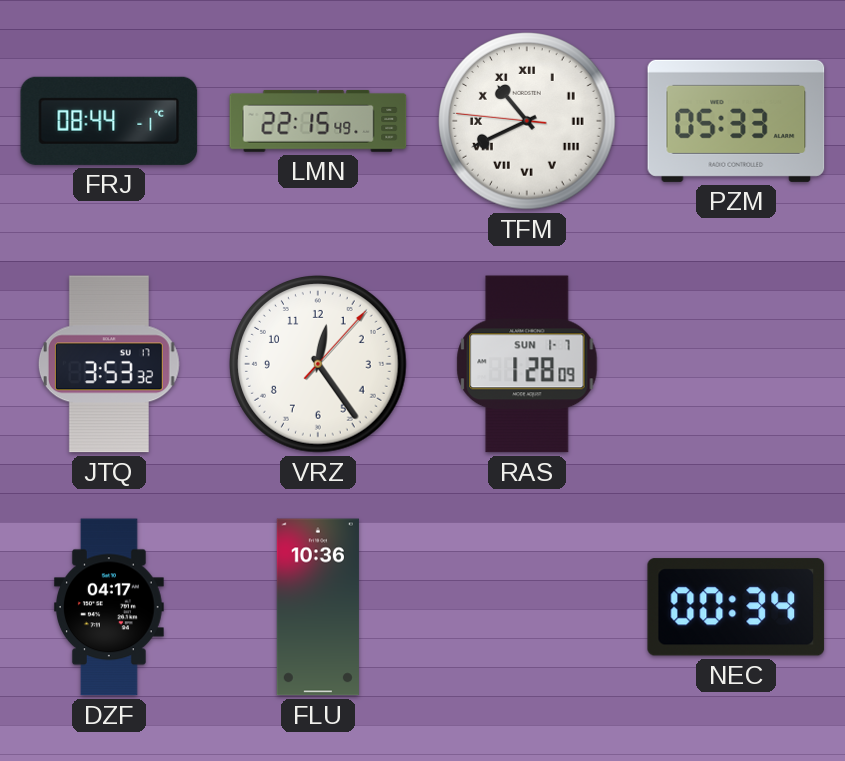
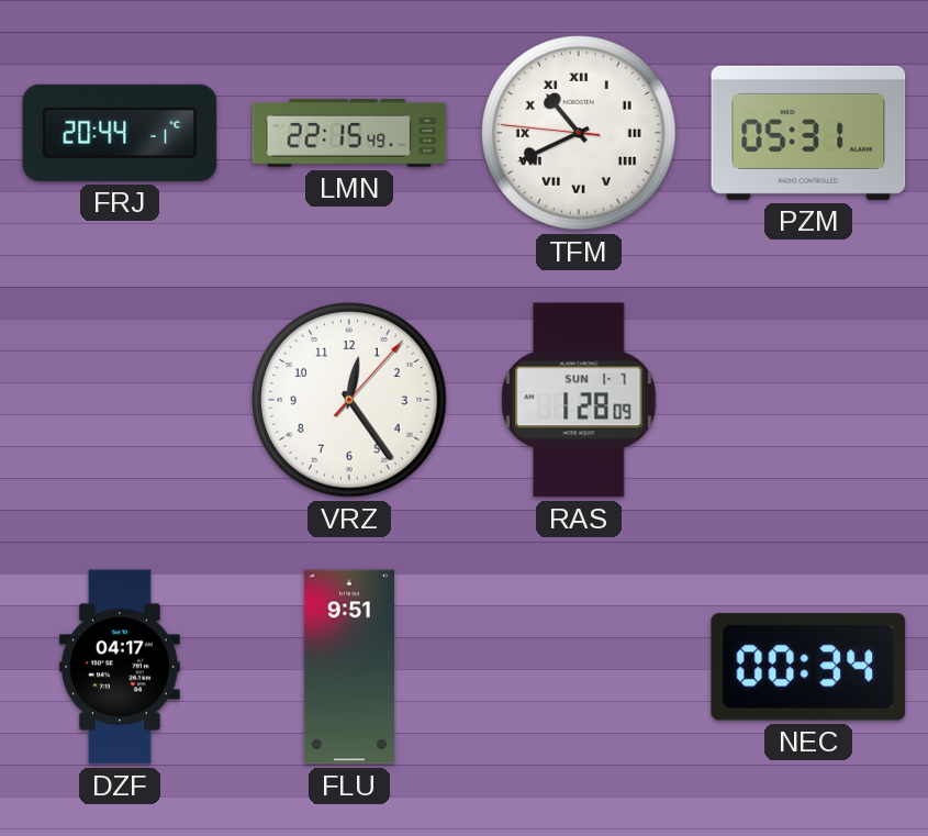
FRJ: 08:44 -> 20:44
PZM: 05:33 -> 05:31
JTQ: 3:53 -> none
FLU: 10:36 -> 9:51
